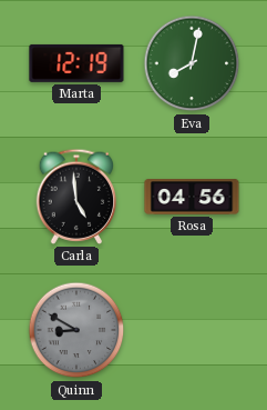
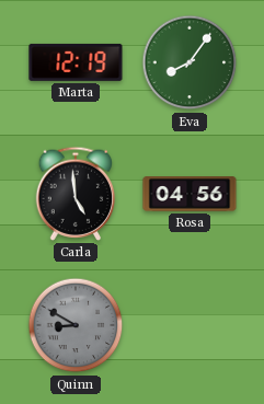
Eva: 8:02 -> 8:06
